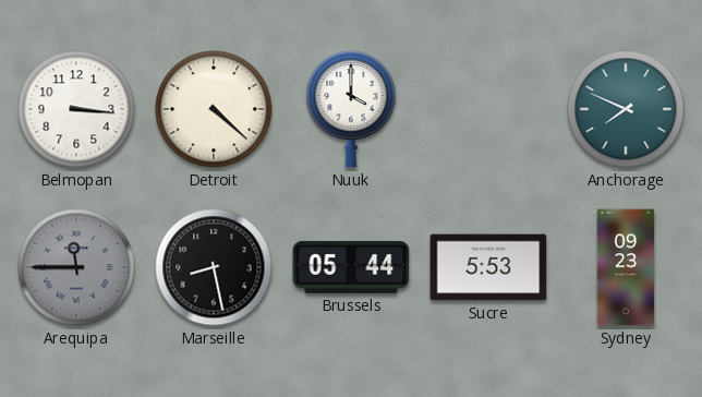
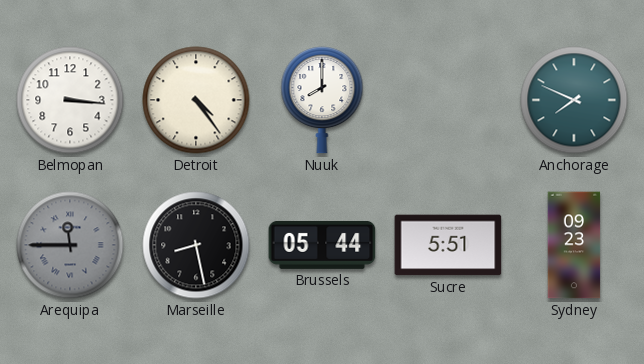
Detroit: 4:22 -> 4:24
Nuuk: 4:00 -> 8:00
Sucre: 5:53 -> 5:51
